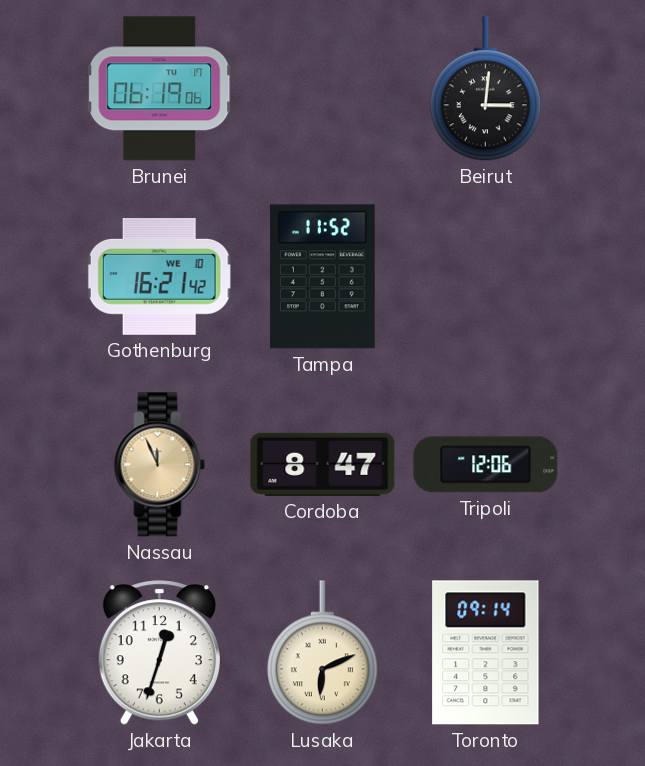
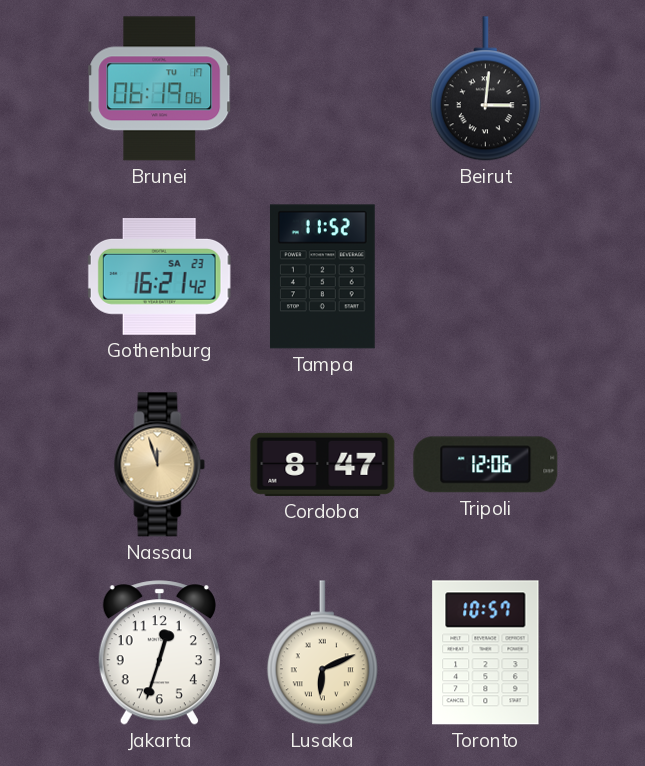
Gothenburg date: WE 10 -> SA 23
Nassau: 11:56 -> 11:57
Toronto: 09:14 -> 10:57
